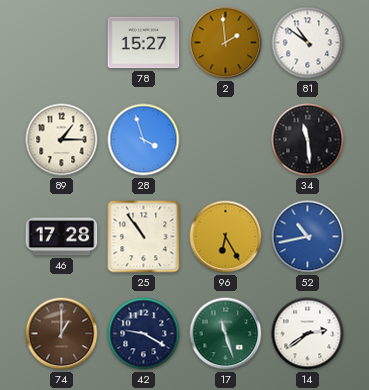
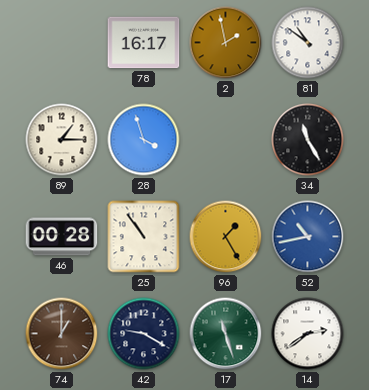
78: 15:27 -> 16:17
2: 1:59 -> 1:58
34: 11:29 -> 11:25
46: 17:28 -> 00:28
96: 6:25 -> 1:25
